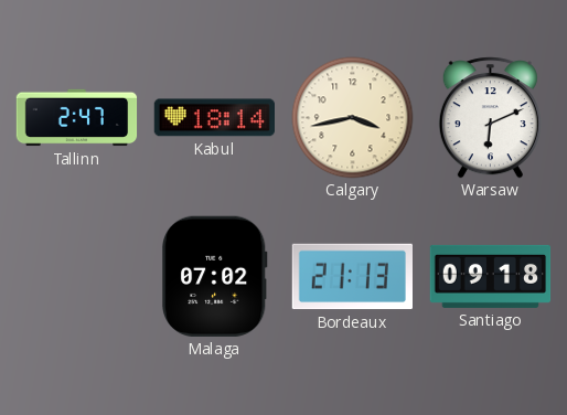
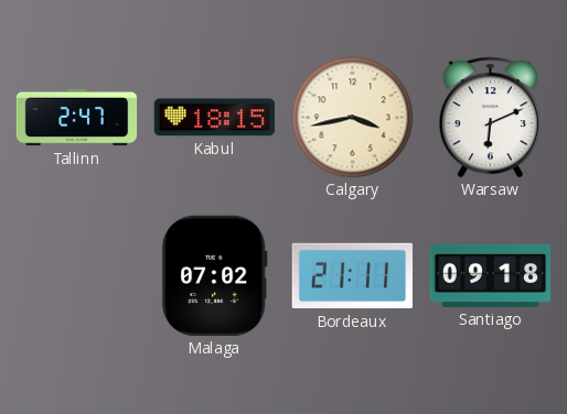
Kabul: 18:14 -> 18:15
Bordeaux: 21:13 -> 21:11
